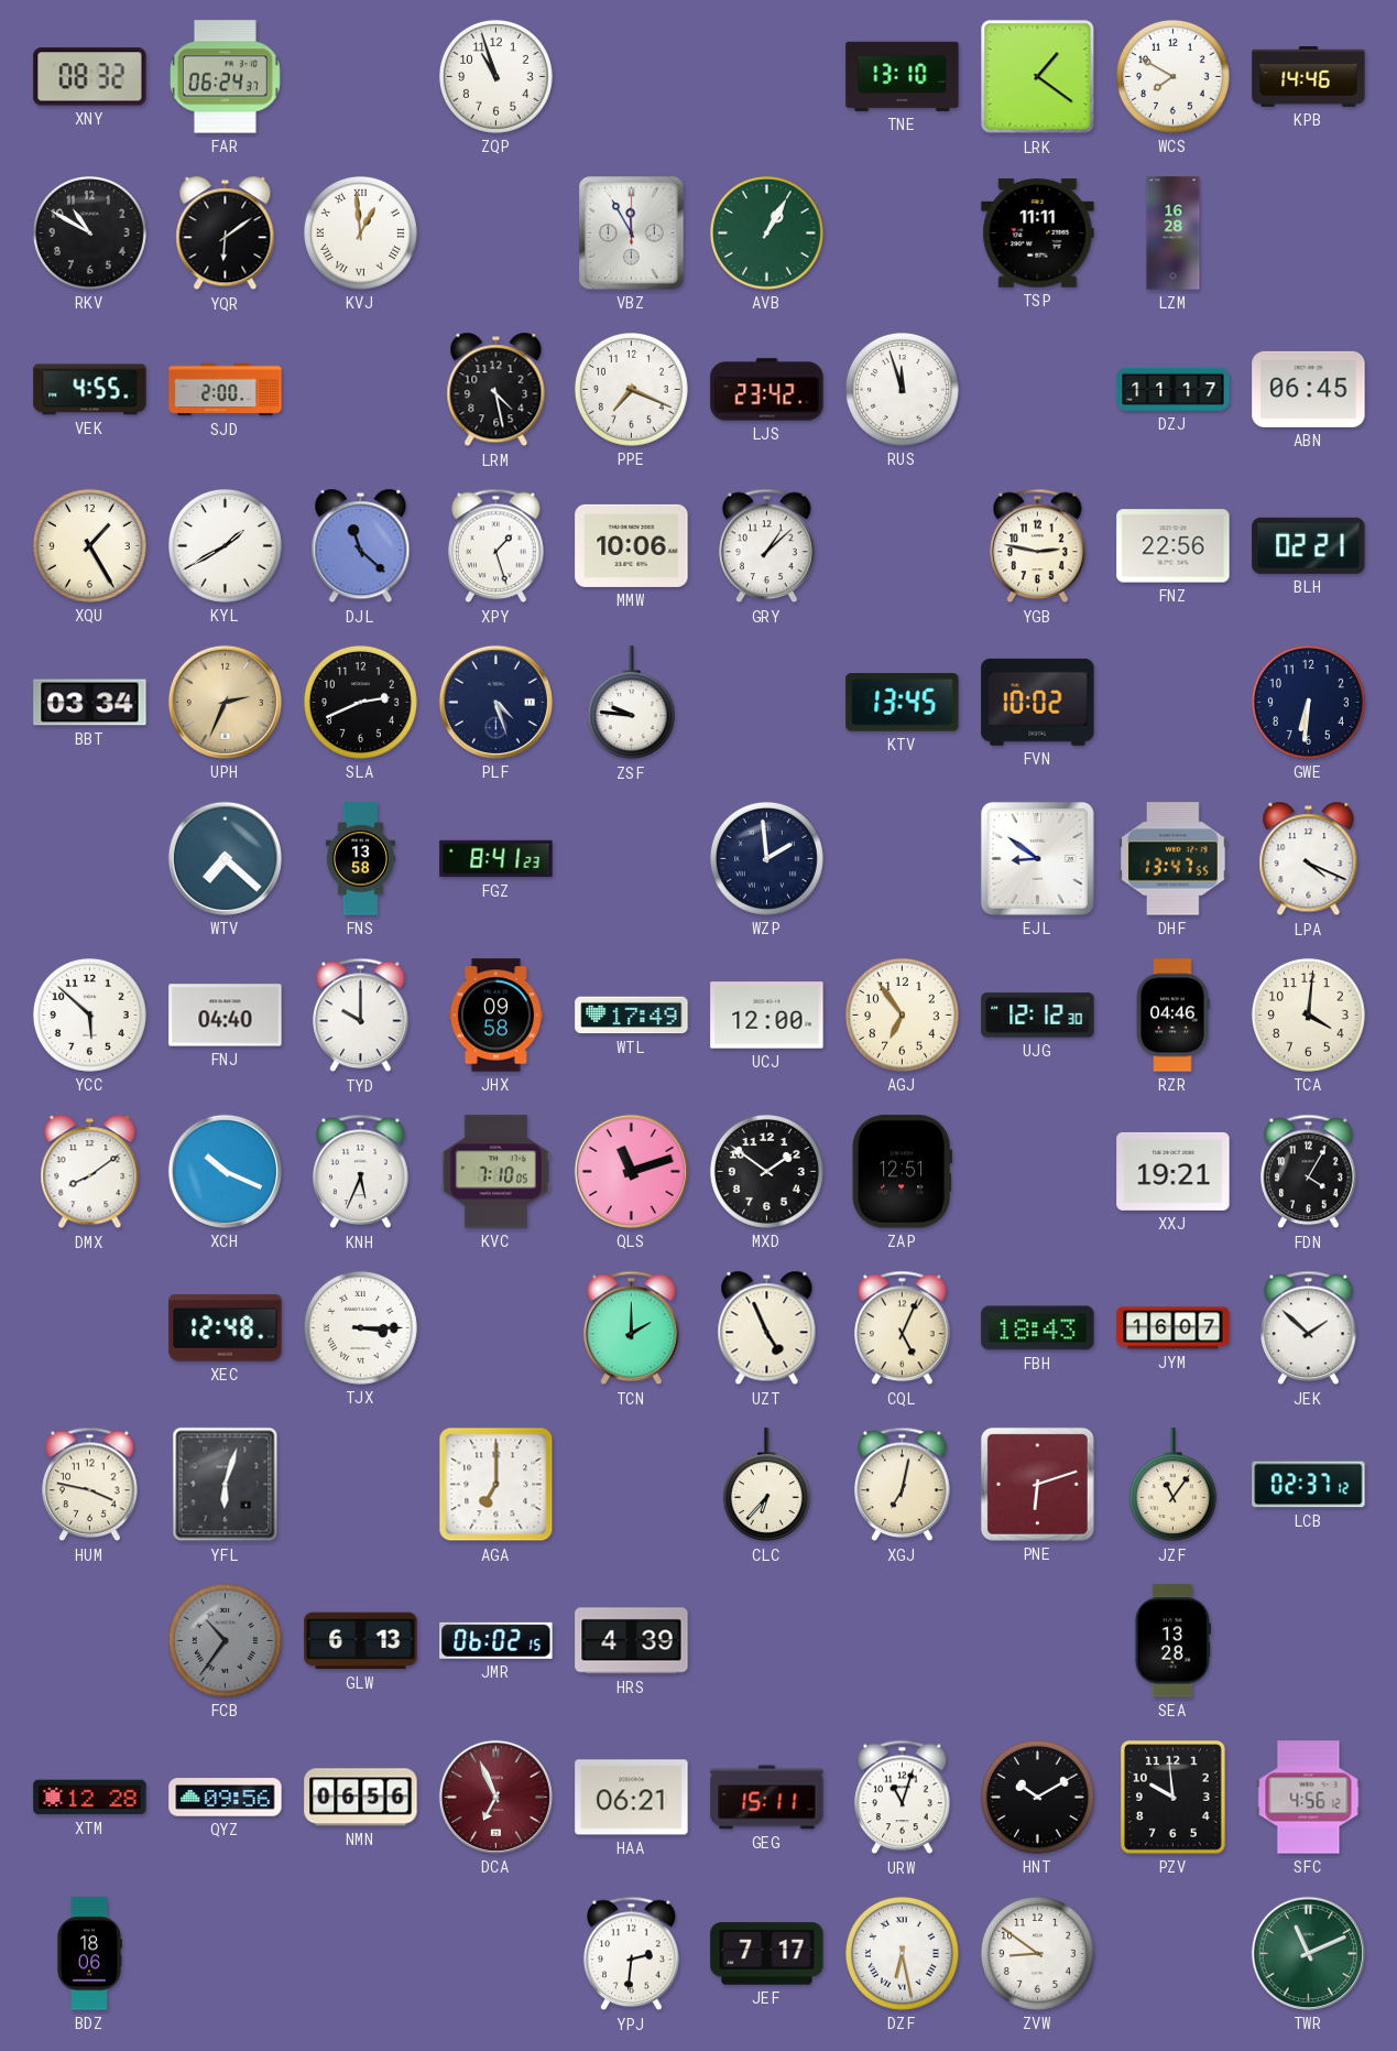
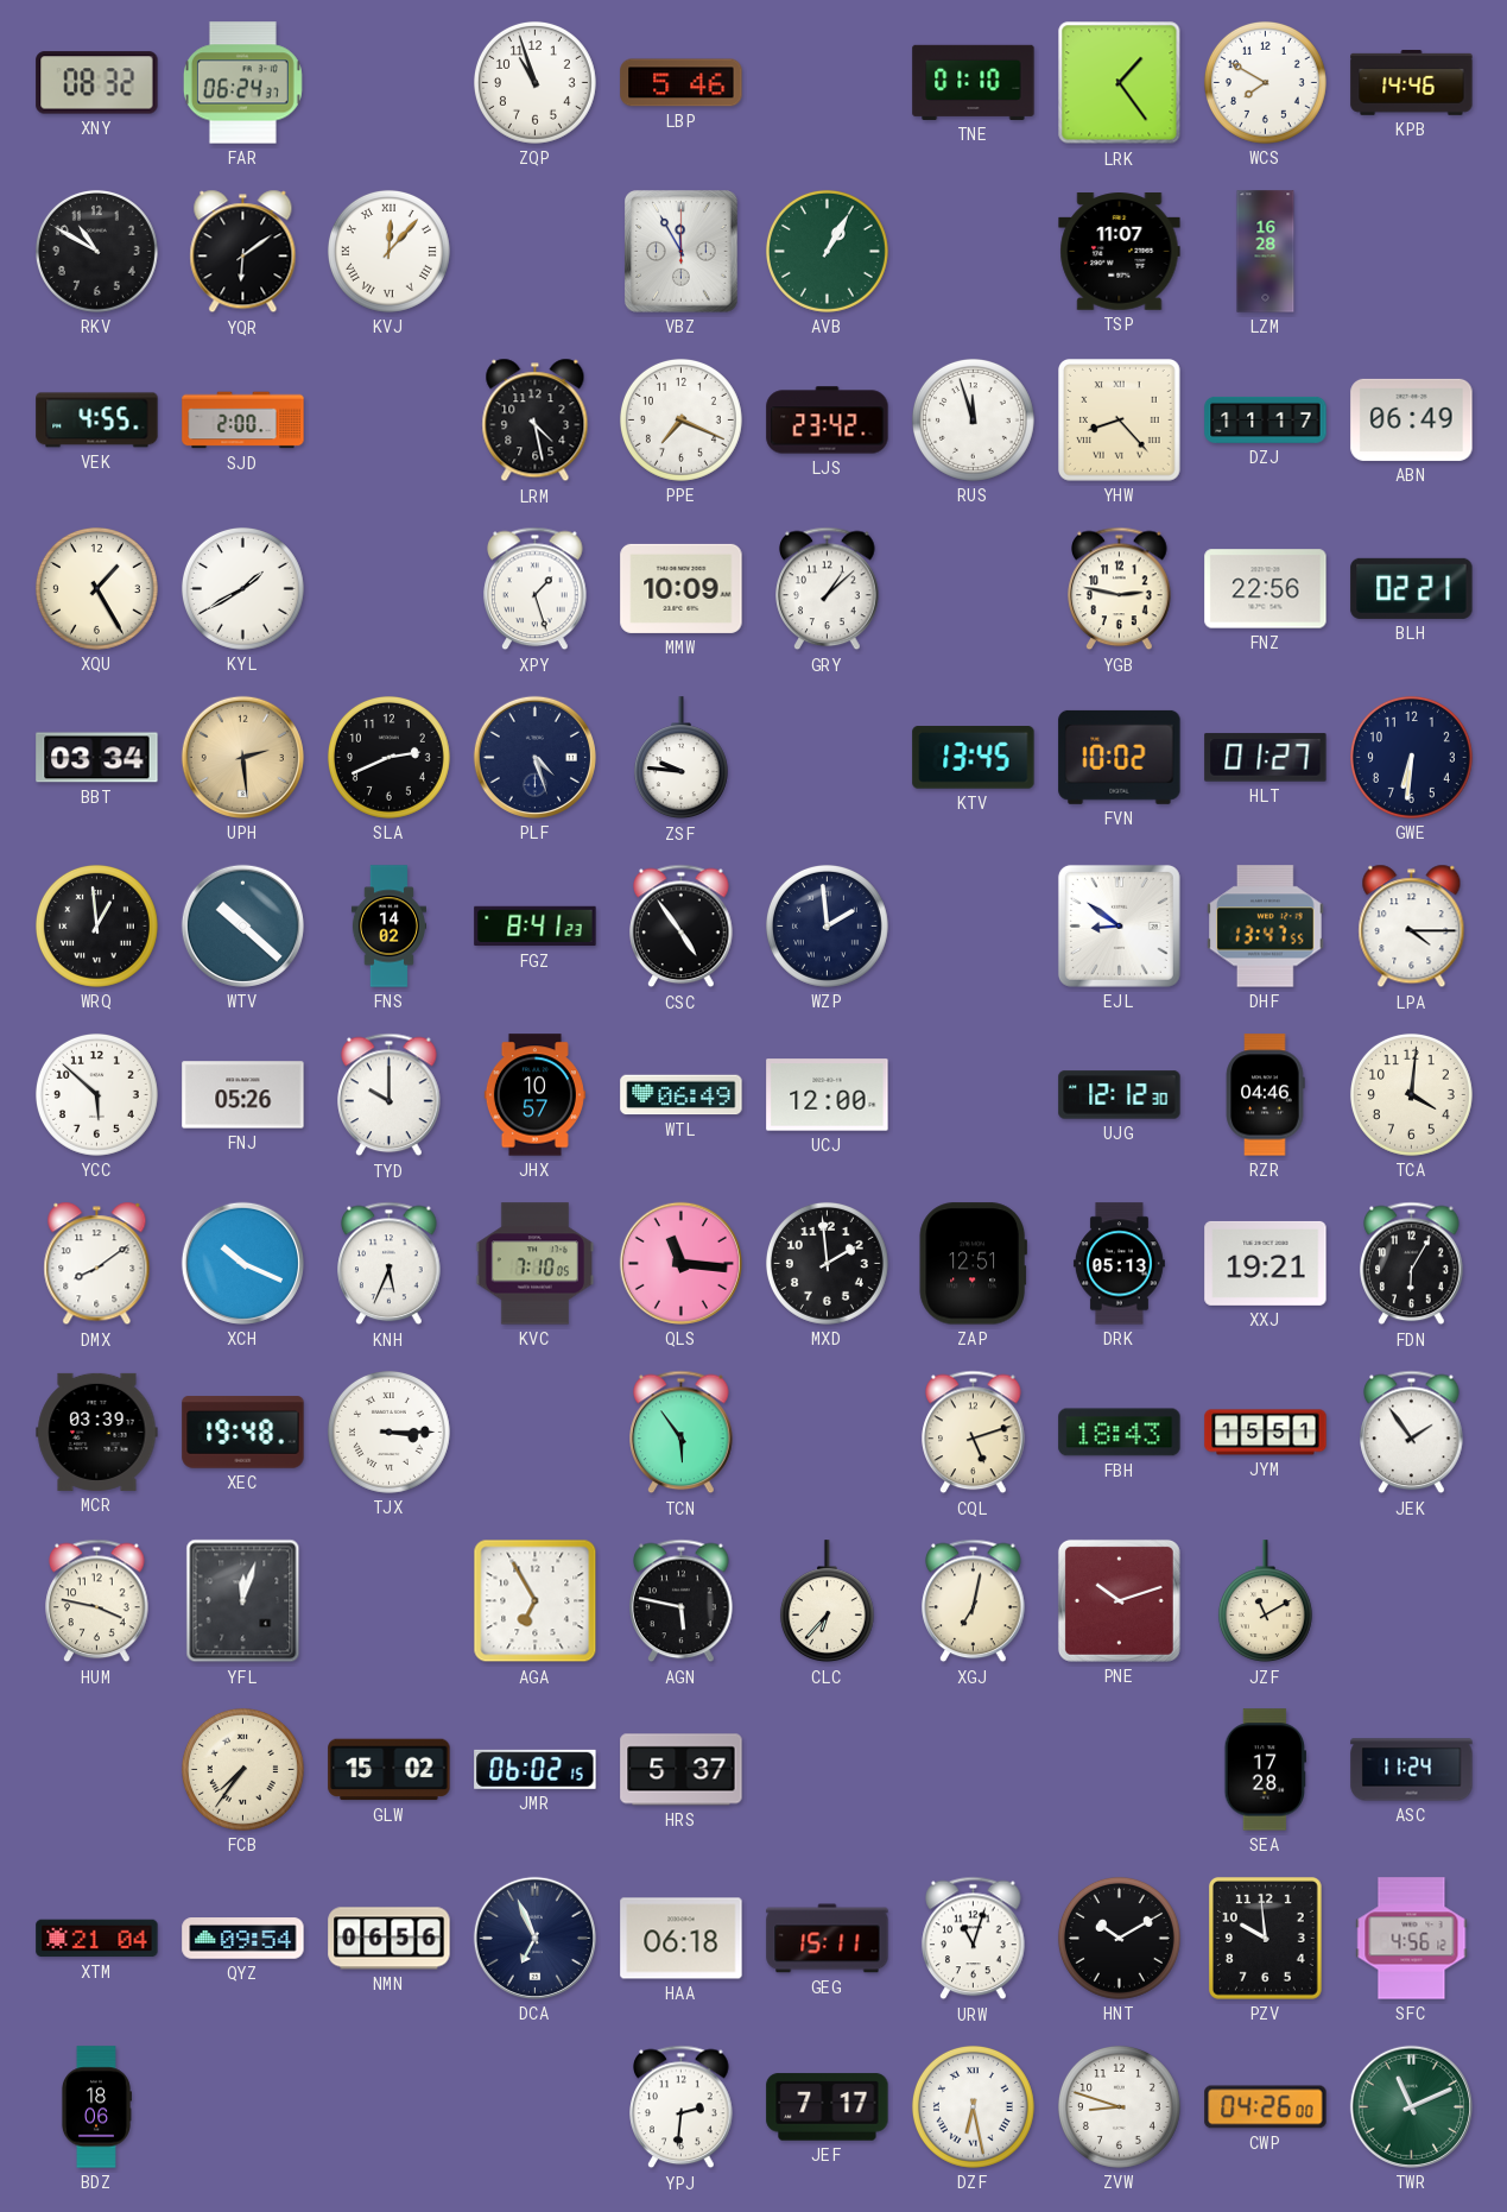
LBP: none -> 5:46
TNE: 13:10 -> 01:10
LRK: 1:21 -> 1:24
KVJ: 12:59 -> 12:07
TSP: 11:11 -> 11:07
YHW: none -> 8:23
ABN: 06:45 -> 06:49
DJL: 11:22 -> none
MMW: 10:06 -> 10:09
UPH: 2:34 -> 2:29
HLT: none -> 01:27
WRQ: none -> 12:59
WTV: 7:22 -> 10:22
FNS: 13:58 -> 14:02
CSC: none -> 4:54
LPA: 4:19 -> 4:15
FNJ: 04:40 -> 05:26
JHX: 09:58 -> 10:57
WTL: 17:49 -> 06:49
AGJ: 6:54 -> none
QLS: 11:12 -> 11:16
MXD: 1:51 -> 1:59
DRK: none -> 05:13
FDN: 4:05 -> 6:05
MCR: none -> 03:39
XEC: 12:48 -> 19:48
TCN: 2:00 -> 5:54
UZT: 4:56 -> none
CQL: 5:04 -> 5:12
JYM: 16:07 -> 15:51
JEK: 1:52 -> 1:54
YFL: 6:03 -> 12:03
AGA: 7:00 -> 6:55
AGN: none -> 5:47
PNE: 6:12 -> 10:12
JZF: 11:06 -> 11:10
LCB: 02:37 -> none
FCB: 10:36 -> 7:36
FCB dial: grey -> cream
GLW: 6:13 -> 15:02
HRS: 4:39 -> 5:37
SEA: 13:28 -> 17:28
ASC: none -> 11:24
XTM: 12:28 -> 21:04
QYZ: 09:56 -> 09:54
DCA dial: burgundy -> navy
HAA: 06:21 -> 06:18
ZVW: 8:51 -> 8:48
CWP: none -> 04:26
